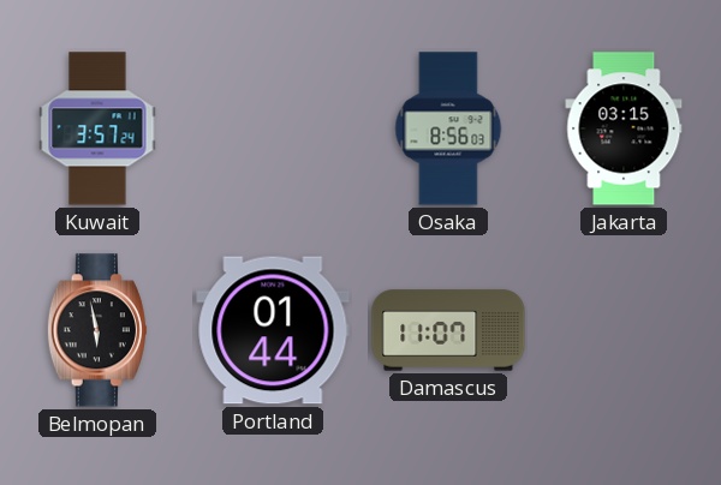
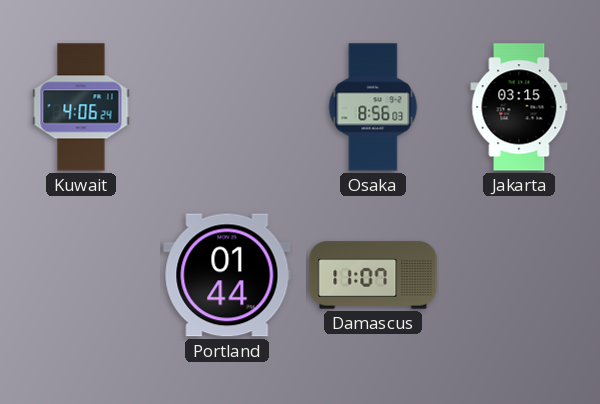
Kuwait: 3:57 -> 4:06
Belmopan: 5:58 -> none
